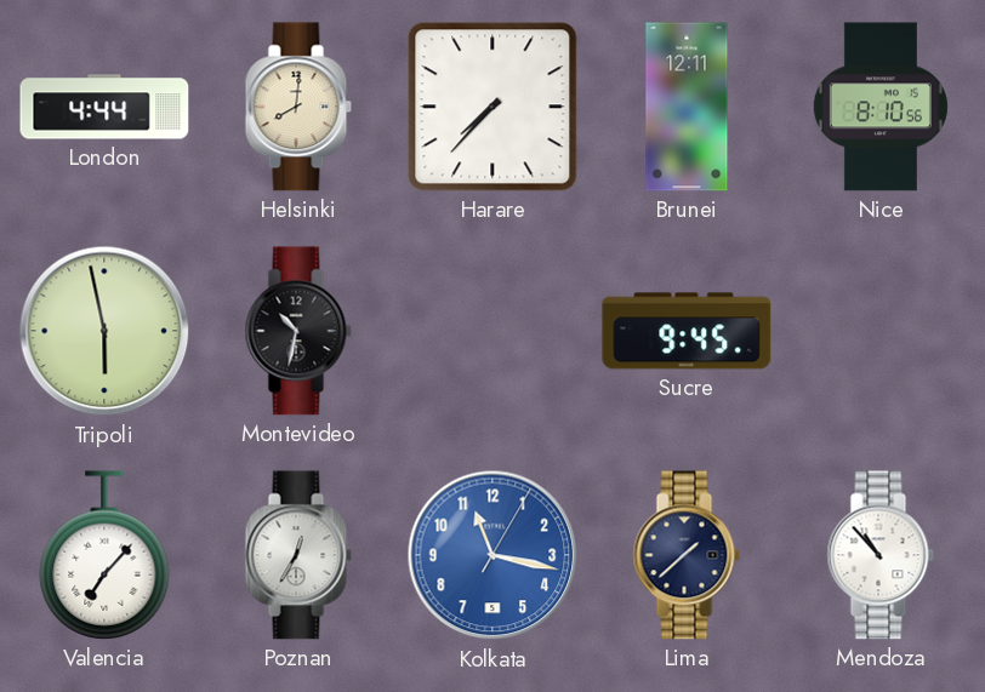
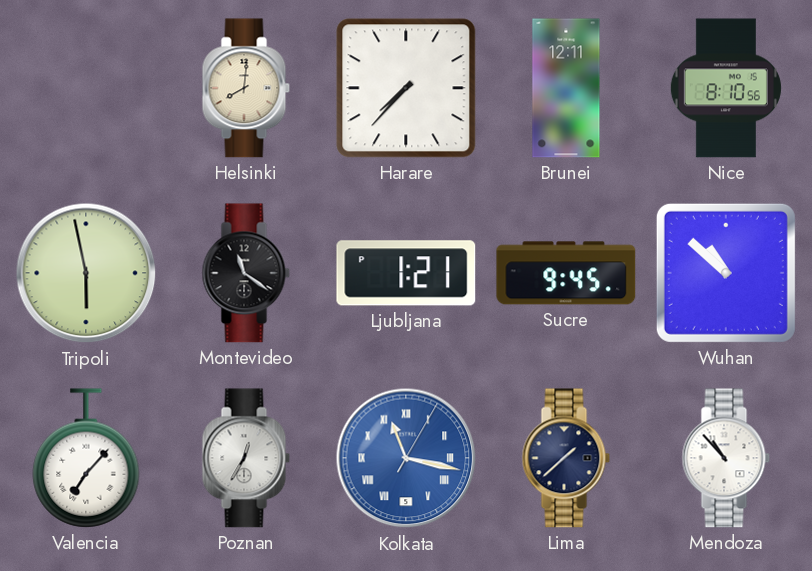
London: 4:44 -> none
Montevideo: 10:32 -> 11:21
Ljubljana: none -> 1:21
Wuhan: none -> 10:52
Kolkata numerals: Arabic -> Roman
